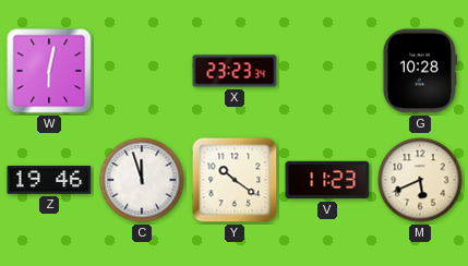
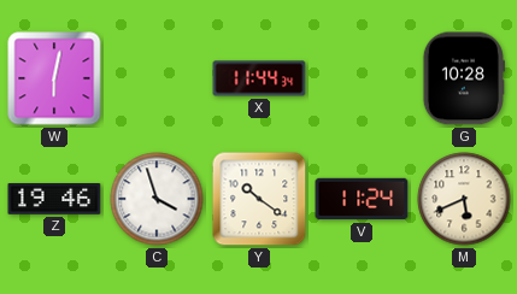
X: 23:23 -> 11:44
C: 11:57 -> 3:57
V: 11:23 -> 11:24
